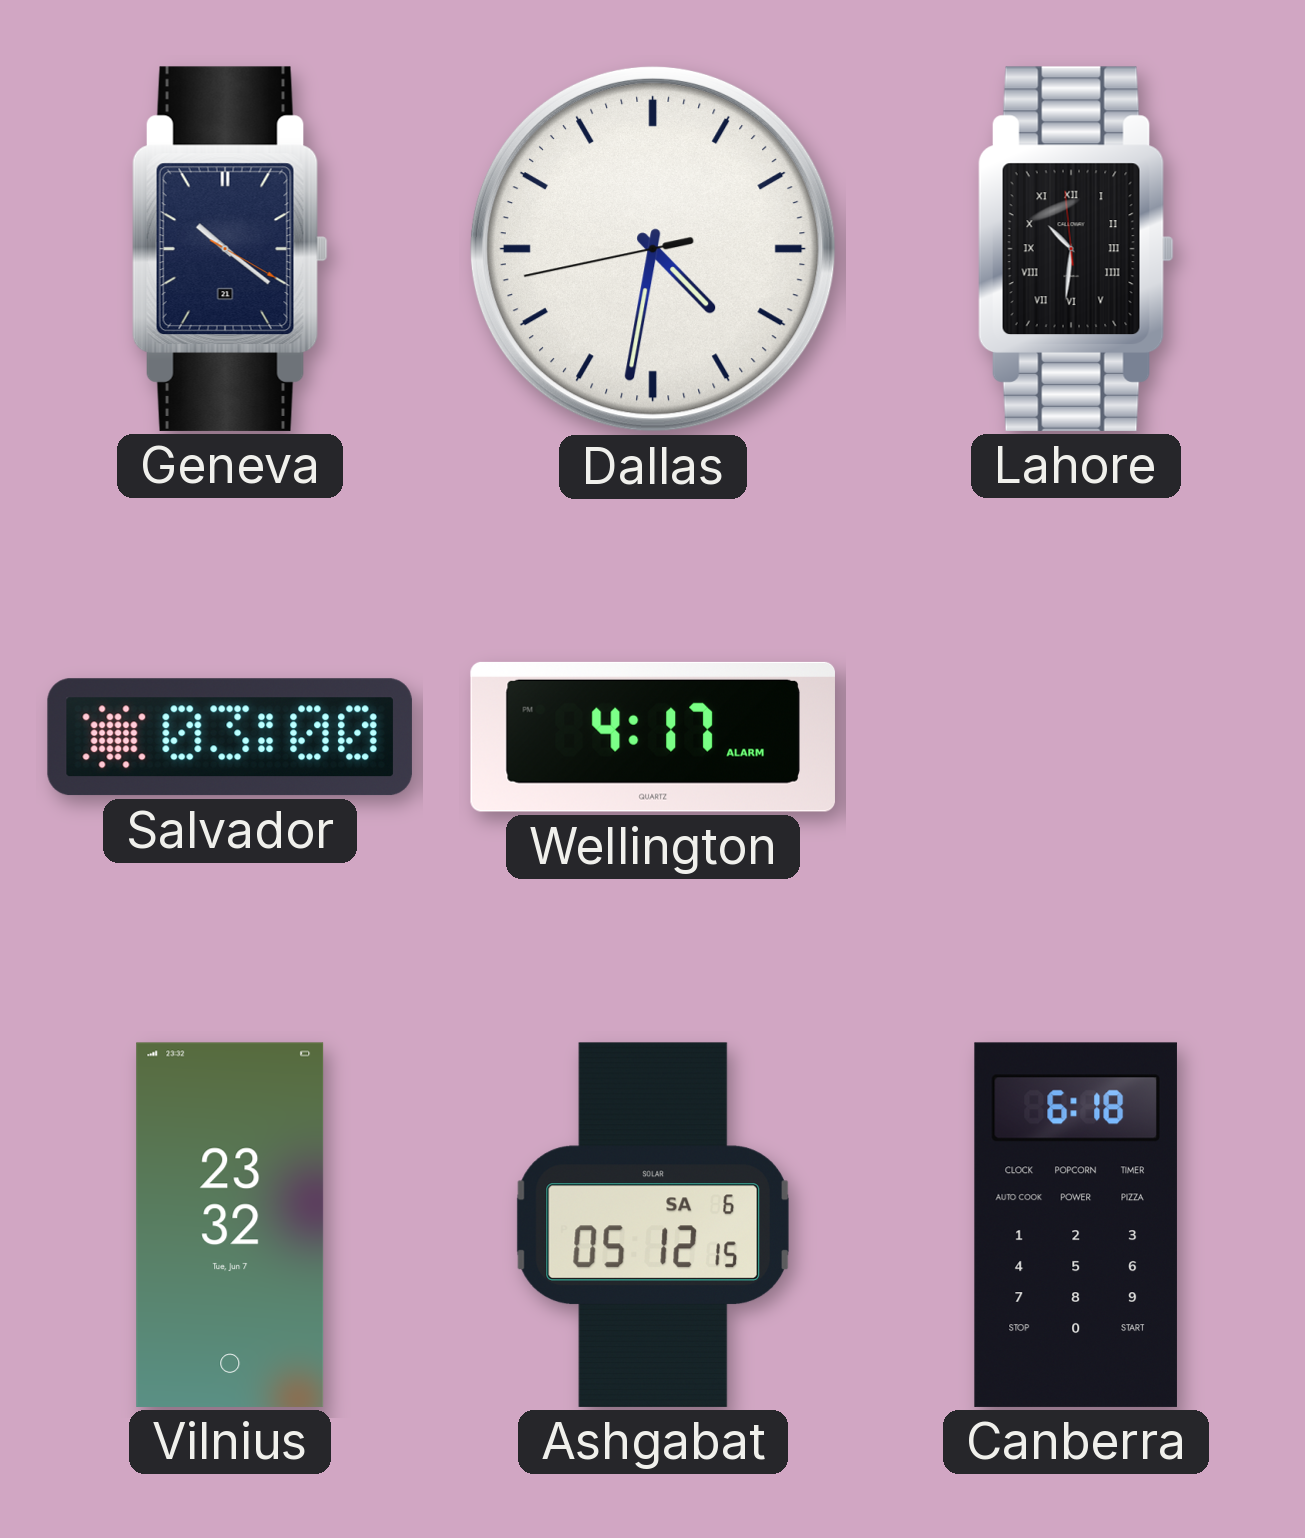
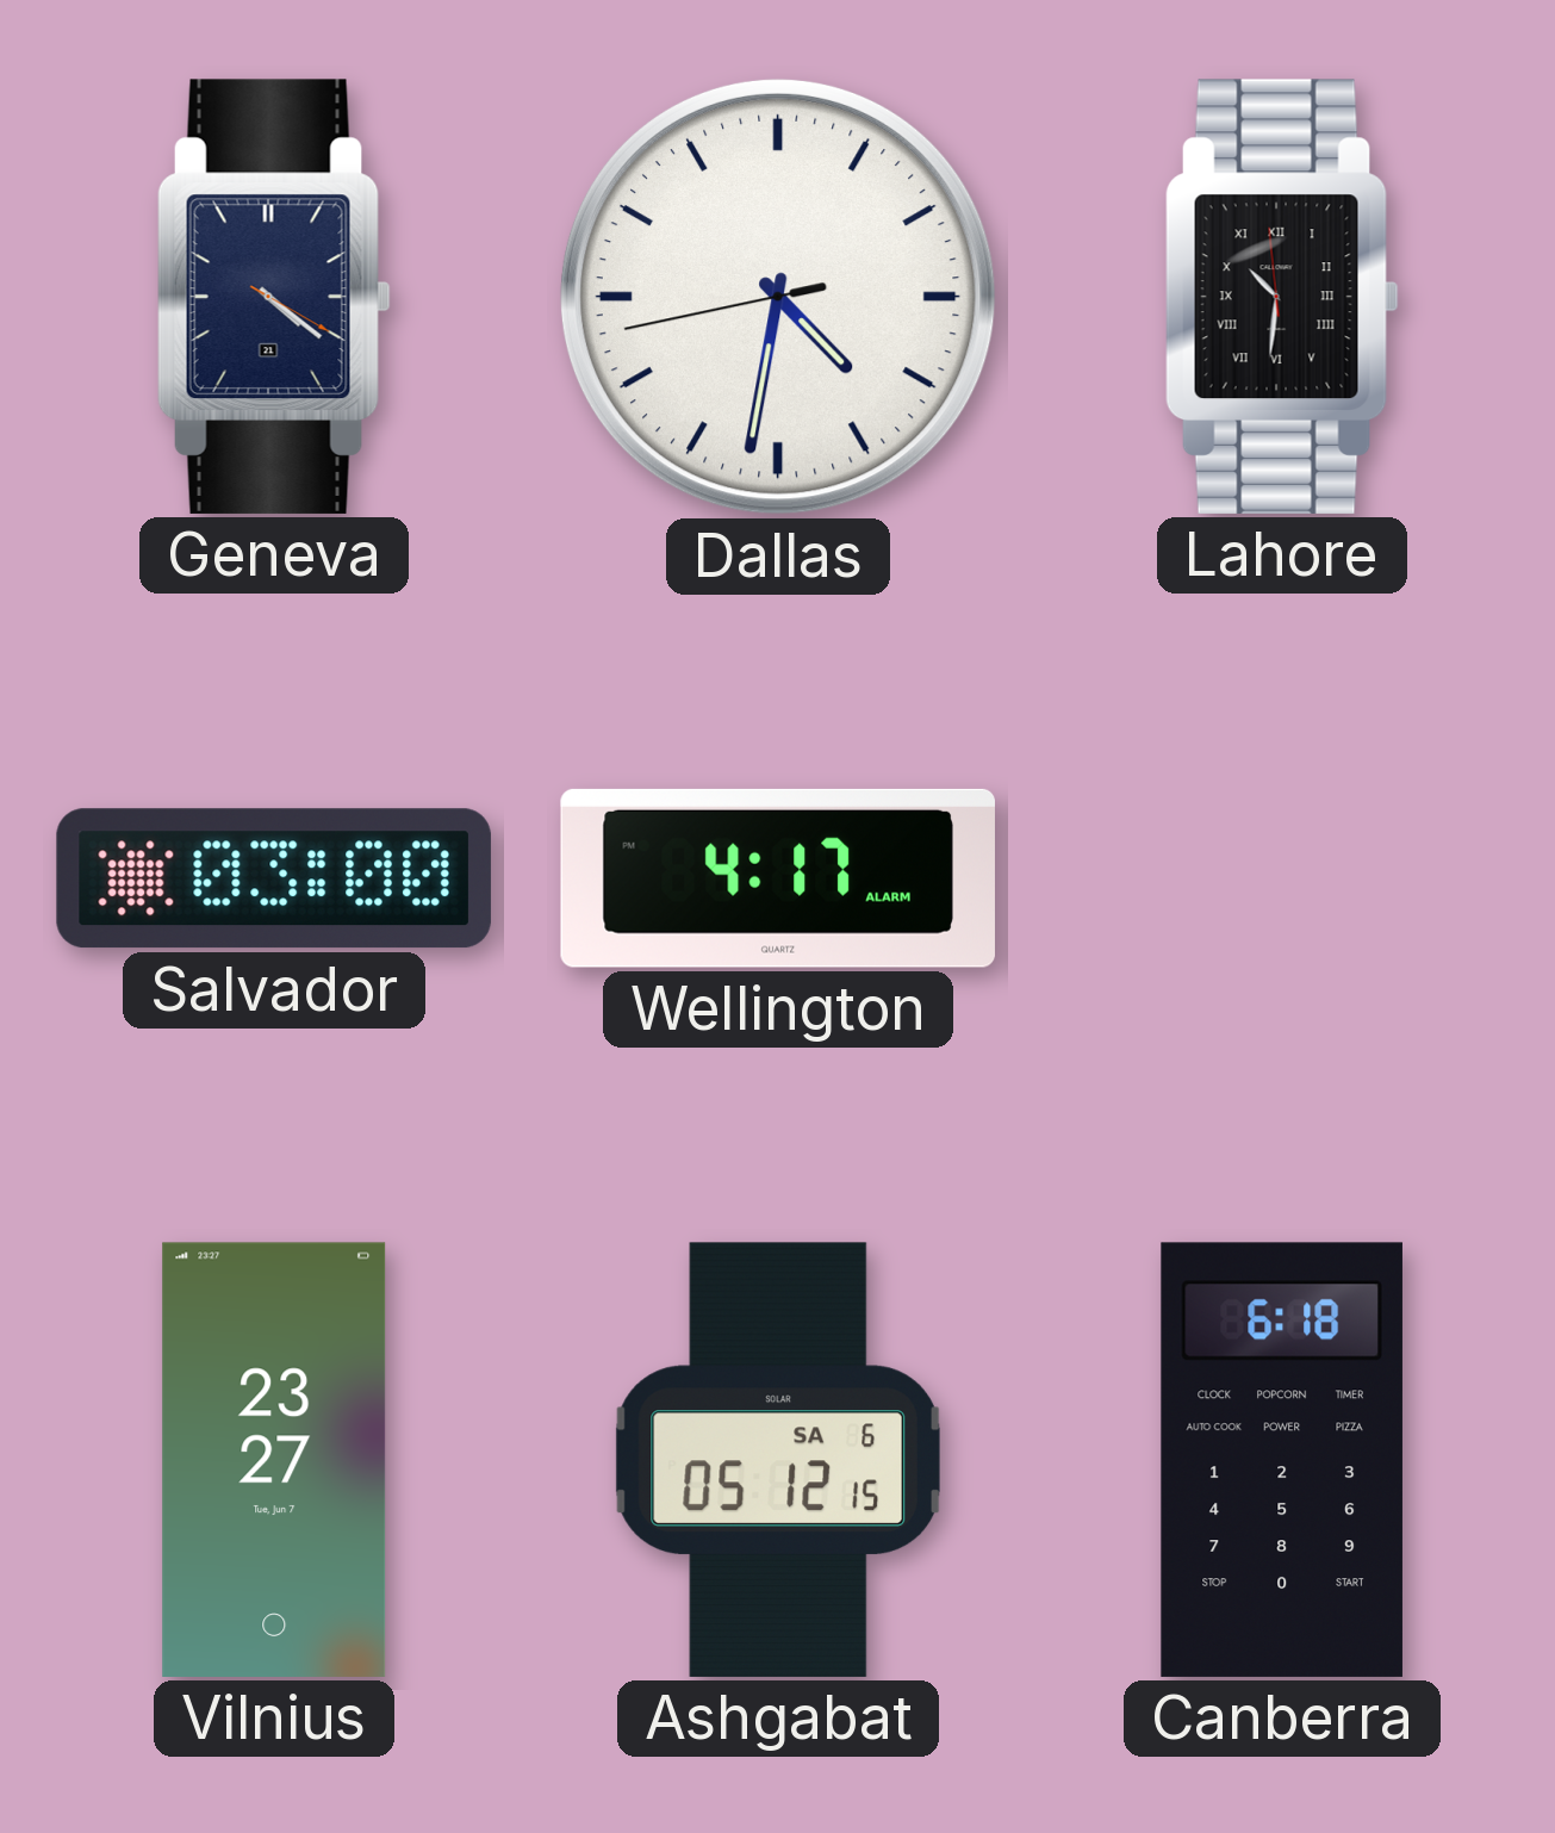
Geneva: 10:21 -> 4:21
Vilnius: 23:32 -> 23:27
